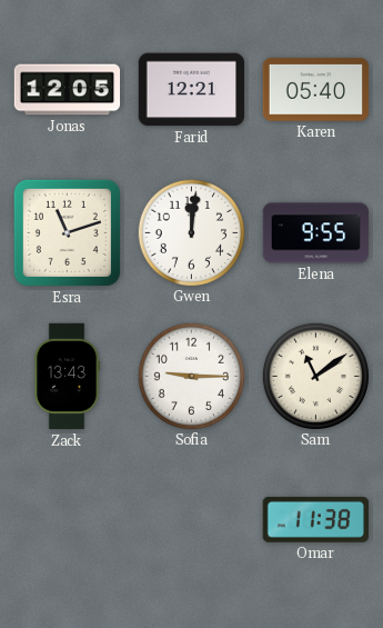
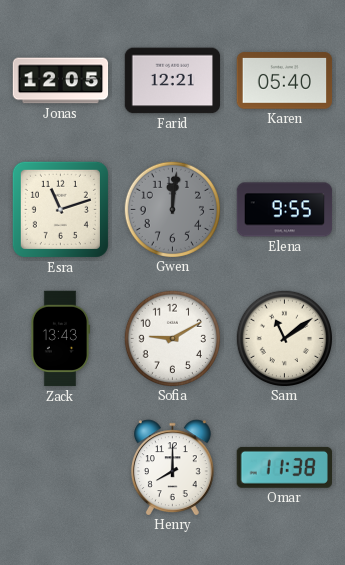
Gwen dial: white -> grey
Sofia: 9:15 -> 9:10
Henry: none -> 8:00
